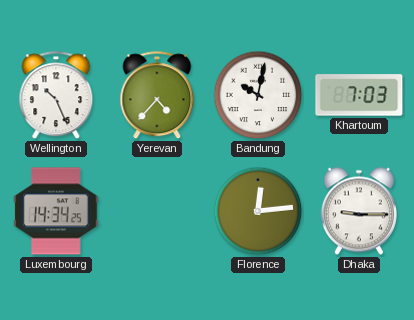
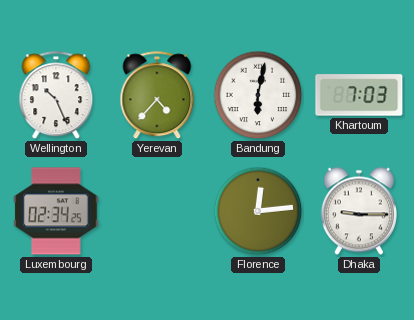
Bandung: 10:02 -> 6:02
Luxembourg: 14:34 -> 02:34
